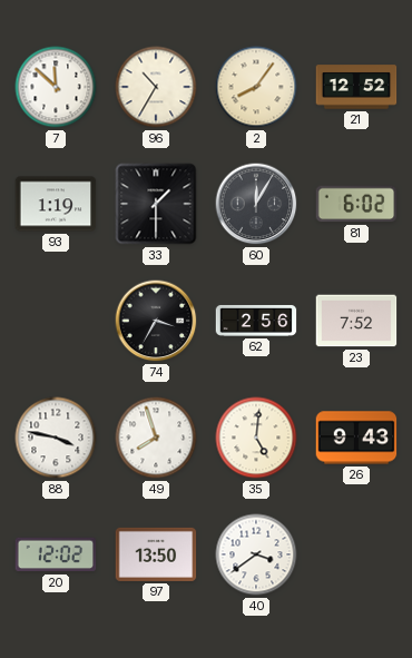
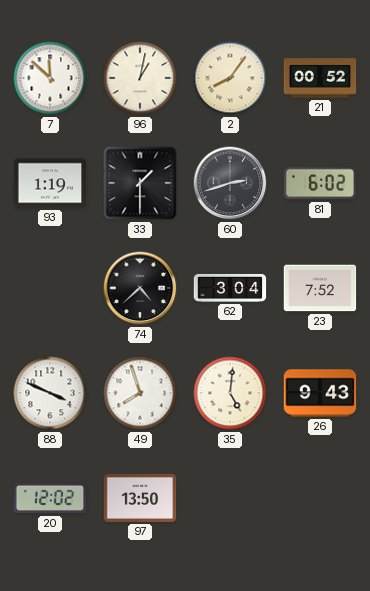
96: 10:35 -> 1:02
21: 12:52 -> 00:52
60: 12:05 -> 2:42
74: 3:35 -> 4:38
62: 2:56 -> 3:04
88: 3:47 -> 3:49
40: 3:39 -> none
